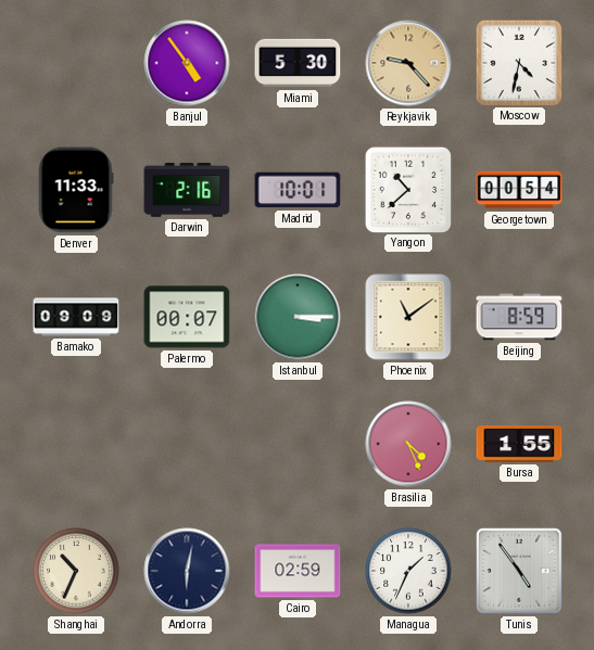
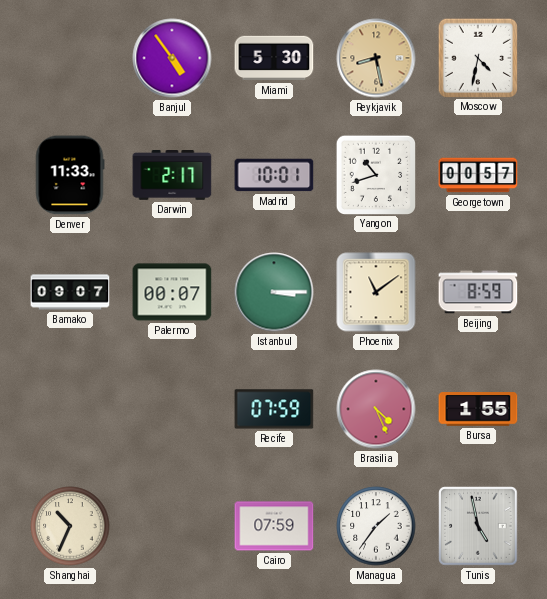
Reykjavik: 9:23 -> 8:28
Darwin: 2:16 -> 2:17
Yangon: 10:38 -> 10:42
Georgetown: 00:54 -> 00:57
Bamako: 09:09 -> 09:07
Recife: none -> 07:59
Andorra: 6:02 -> none
Cairo: 02:59 -> 07:59
Managua: 1:34 -> 1:36
Tunis: 4:54 -> 4:58
